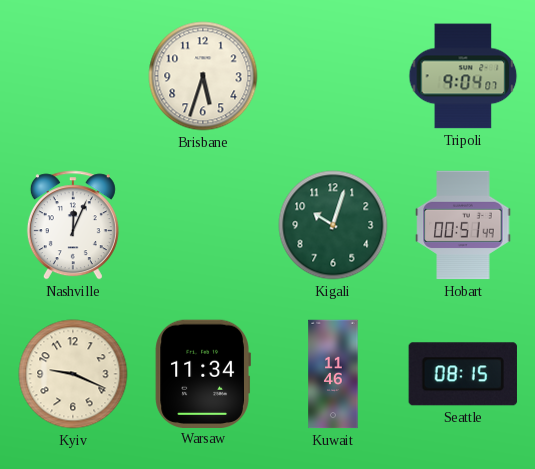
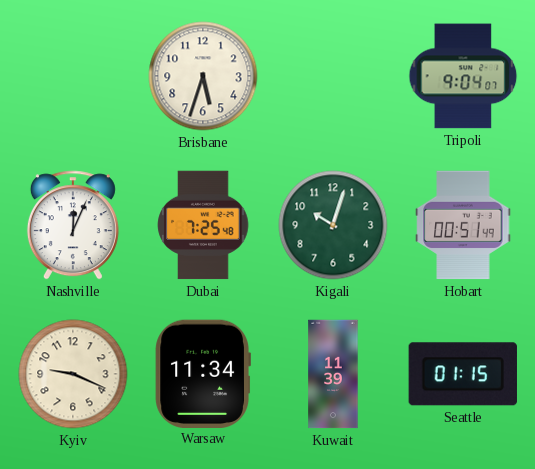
Dubai: none -> 7:25
Kuwait: 11:46 -> 11:39
Seattle: 08:15 -> 01:15
